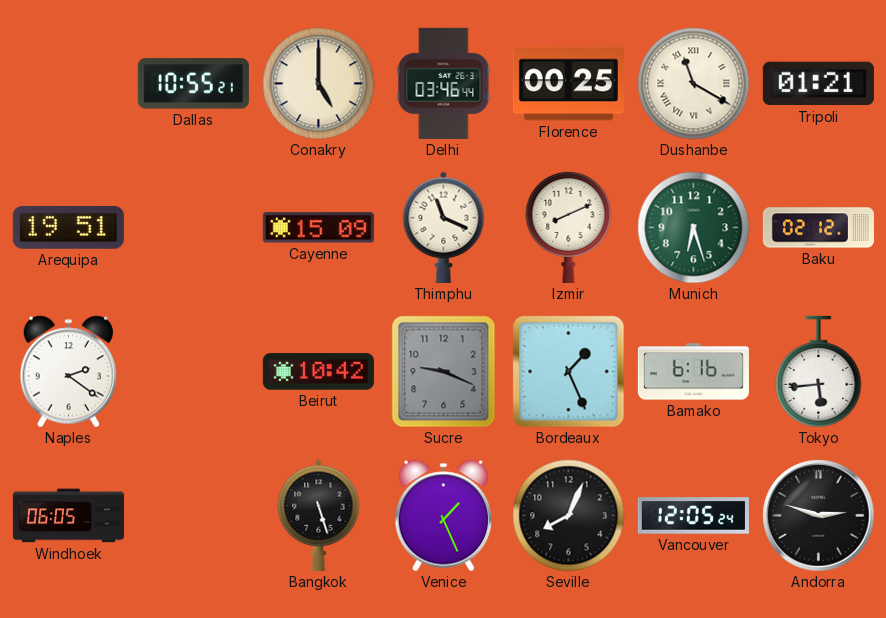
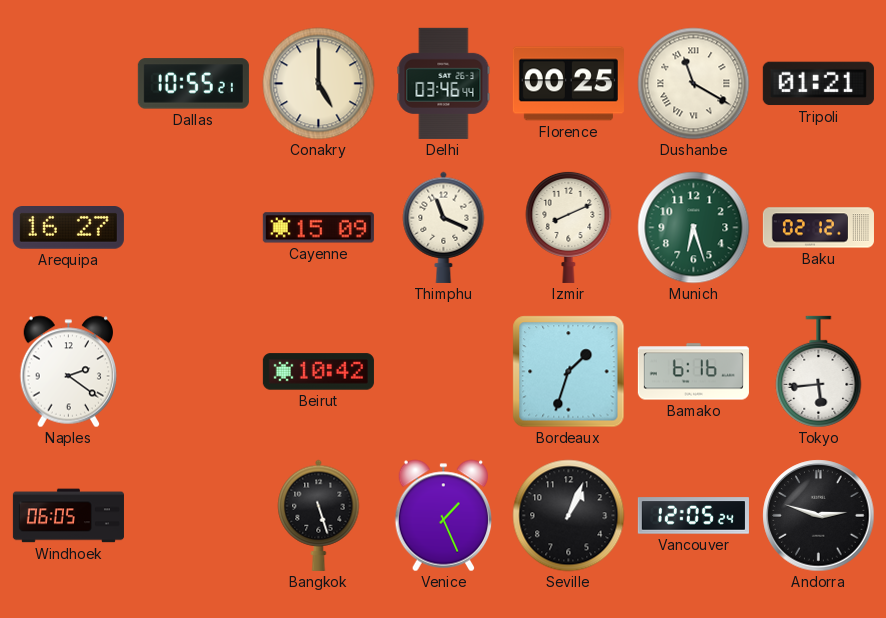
Arequipa: 19:51 -> 16:27
Sucre: 9:19 -> none
Bordeaux: 1:26 -> 1:33
Seville: 8:04 -> 1:04
